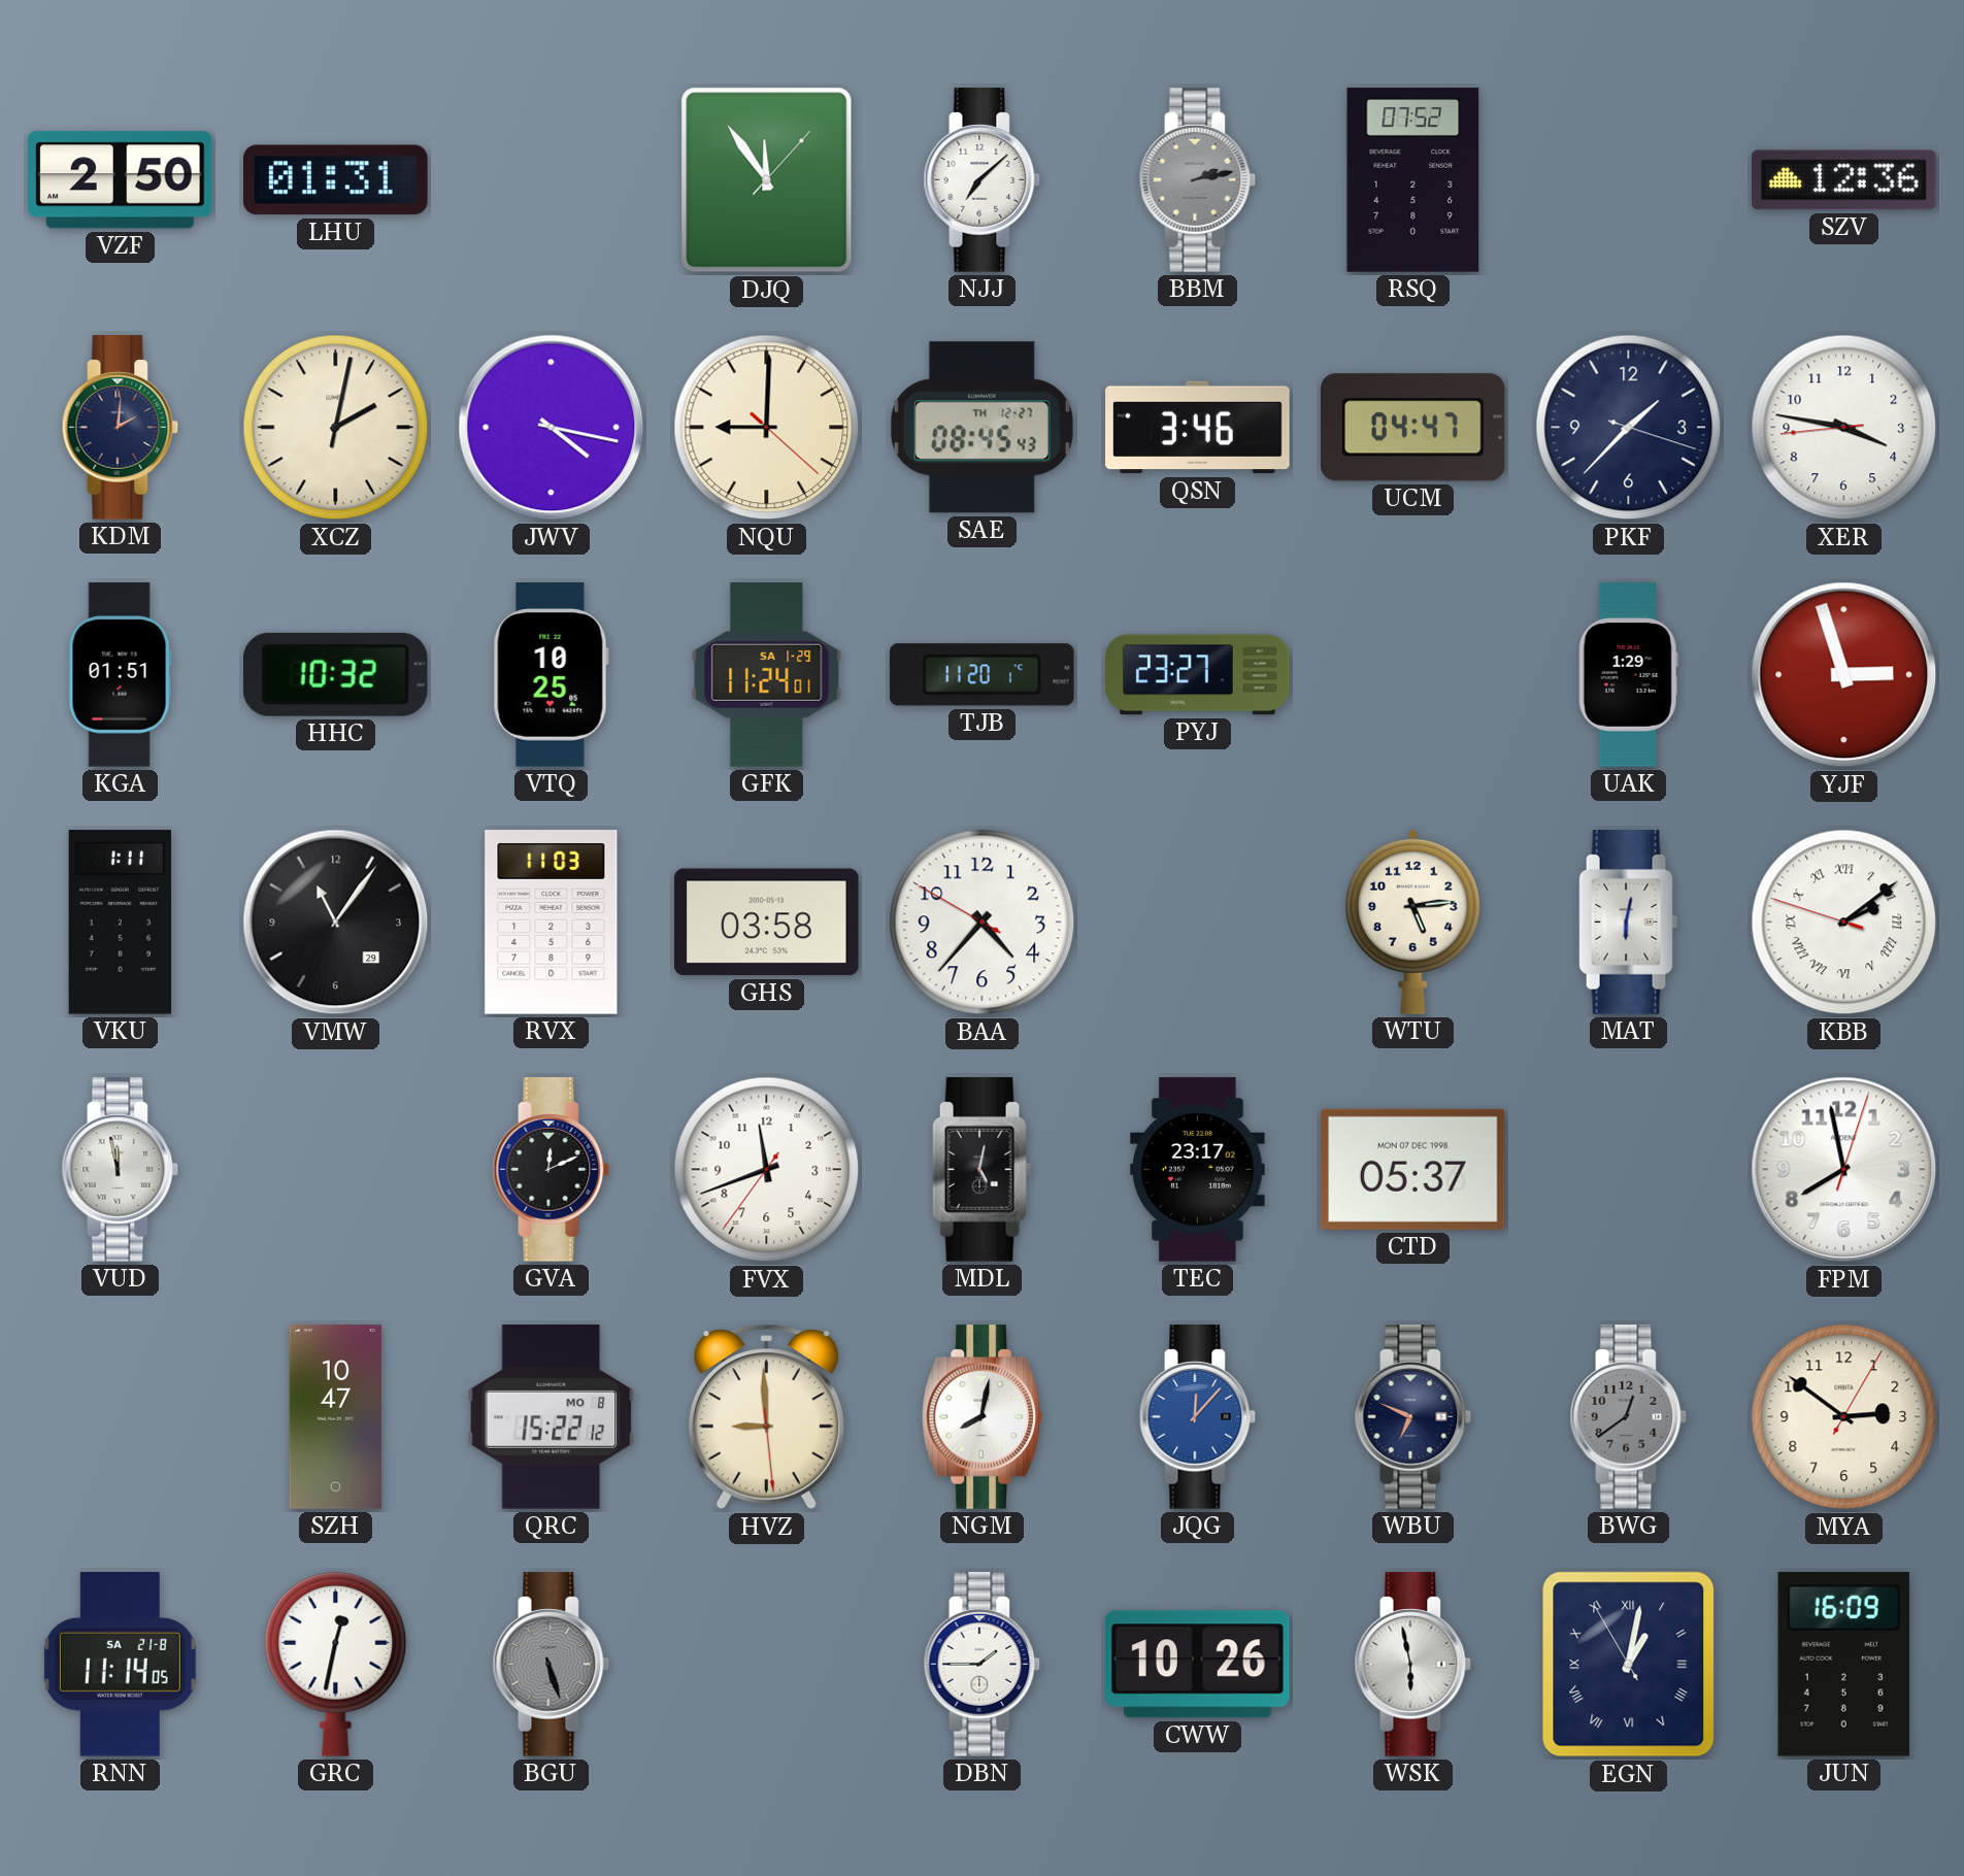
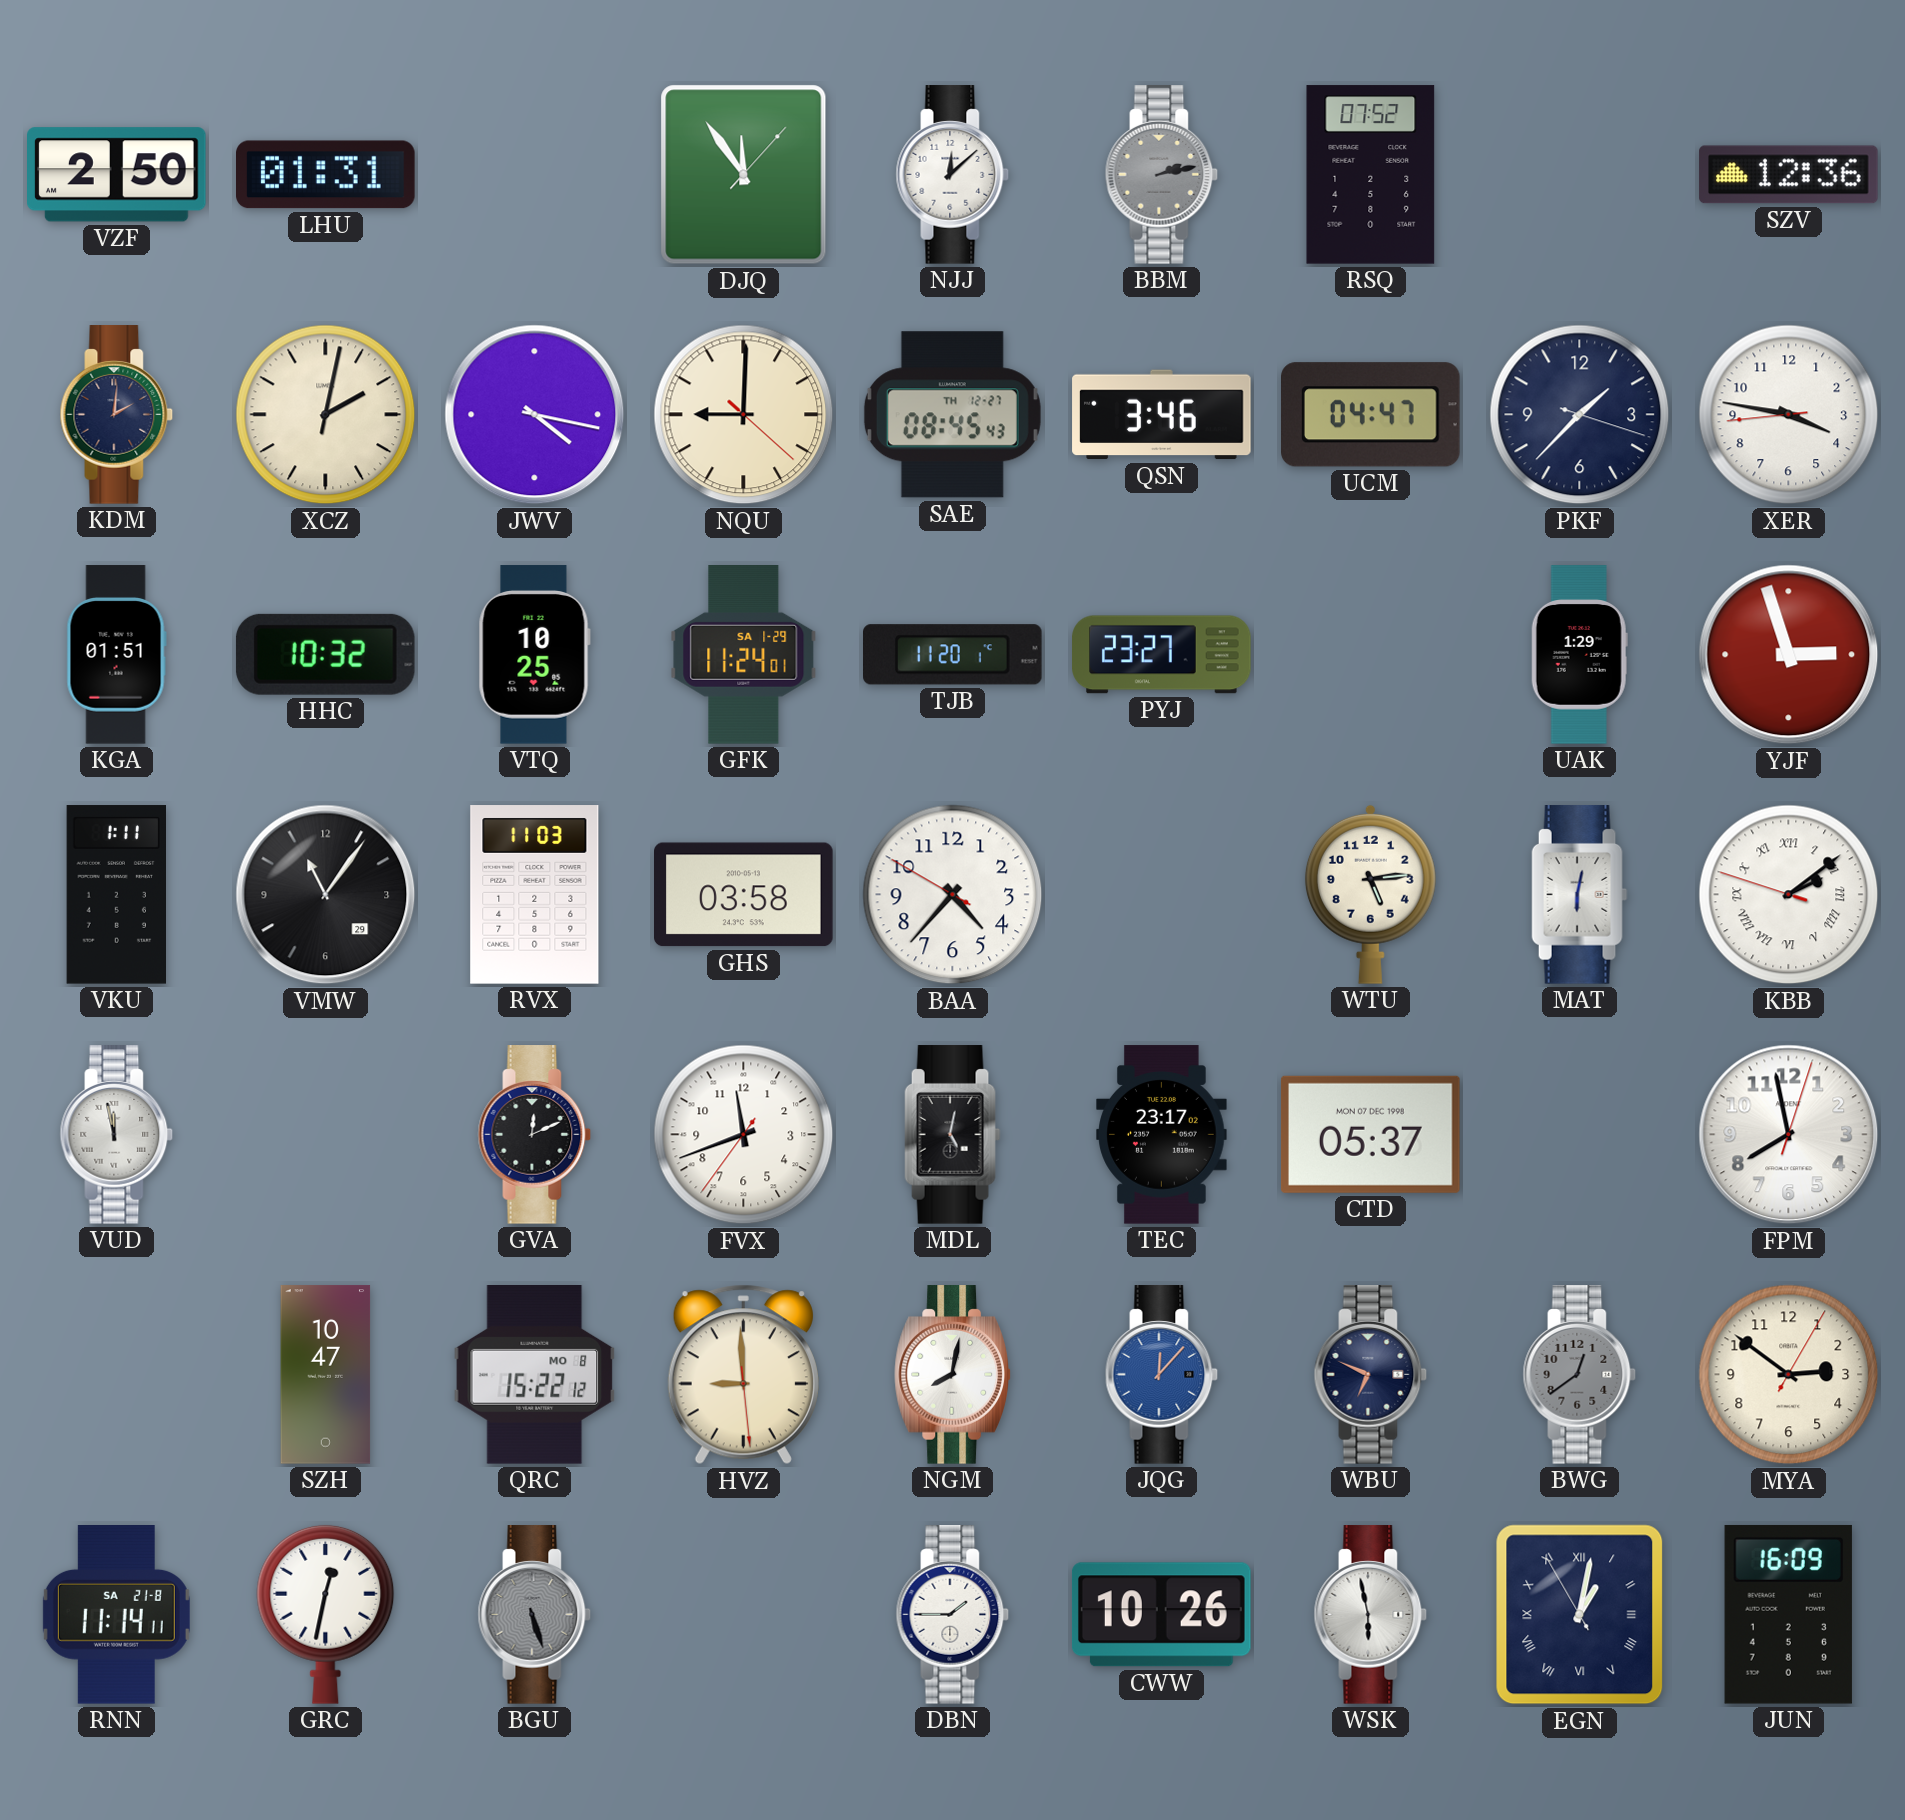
NJJ: 7:08 -> 12:08
RNN: 11:14:05 -> 11:14:11
